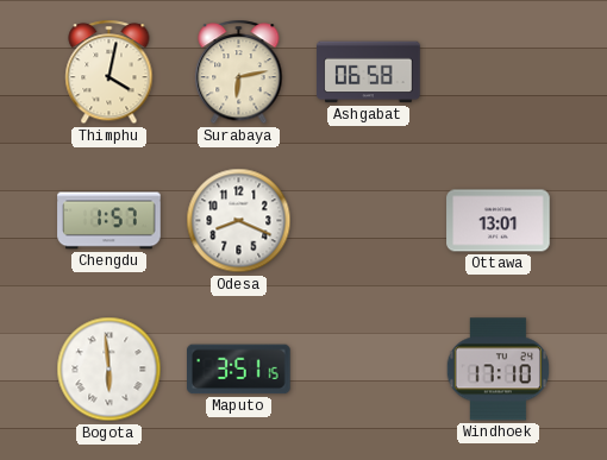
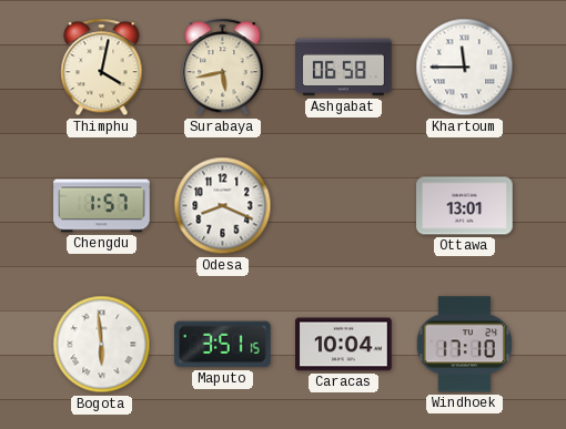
Surabaya: 6:13 -> 5:43
Khartoum: none -> 11:45
Caracas: none -> 10:04
